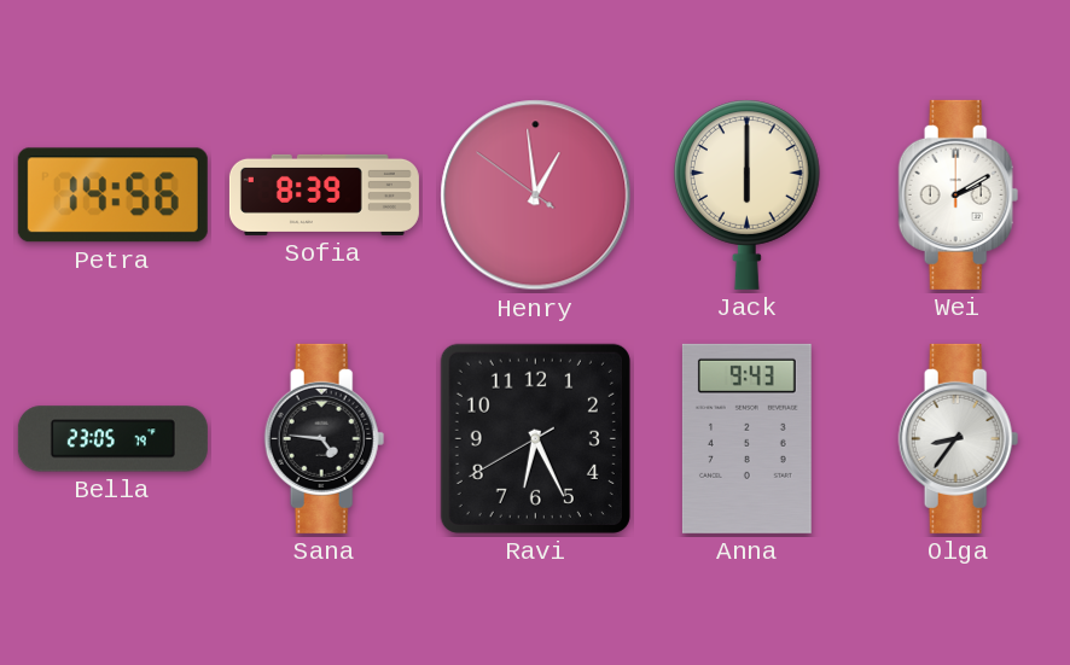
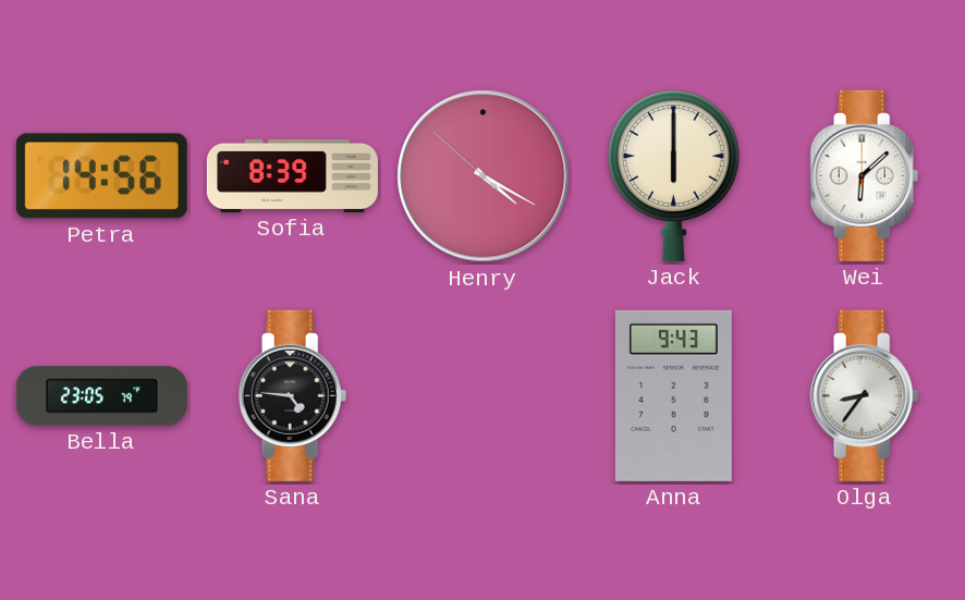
Henry: 12:58 -> 4:19
Wei: 2:10 -> 6:08
Ravi: 6:25 -> none
